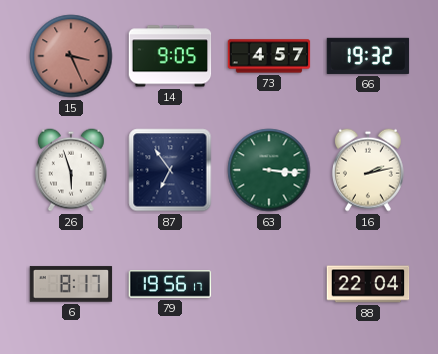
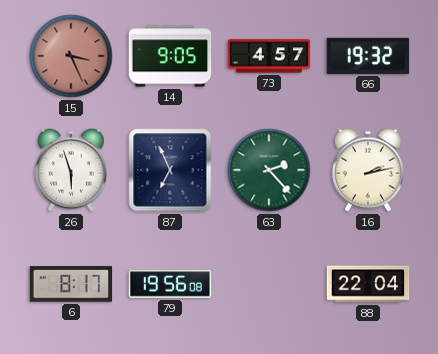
87: 6:54 -> 6:56
63: 3:16 -> 2:23
79: 19:56:17 -> 19:56:08
